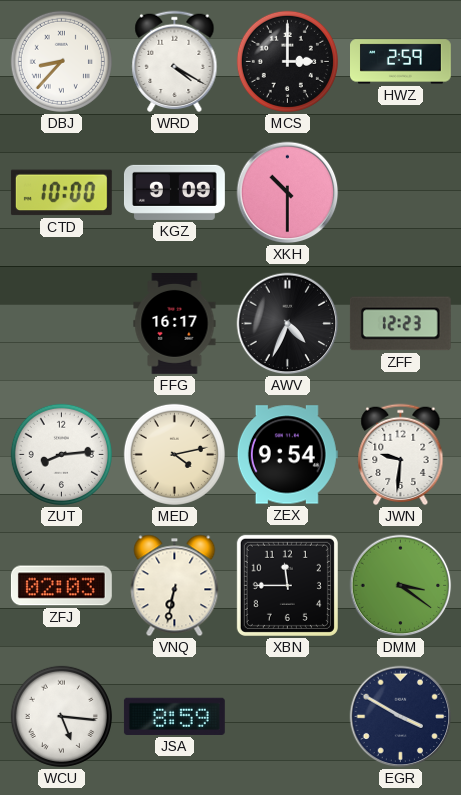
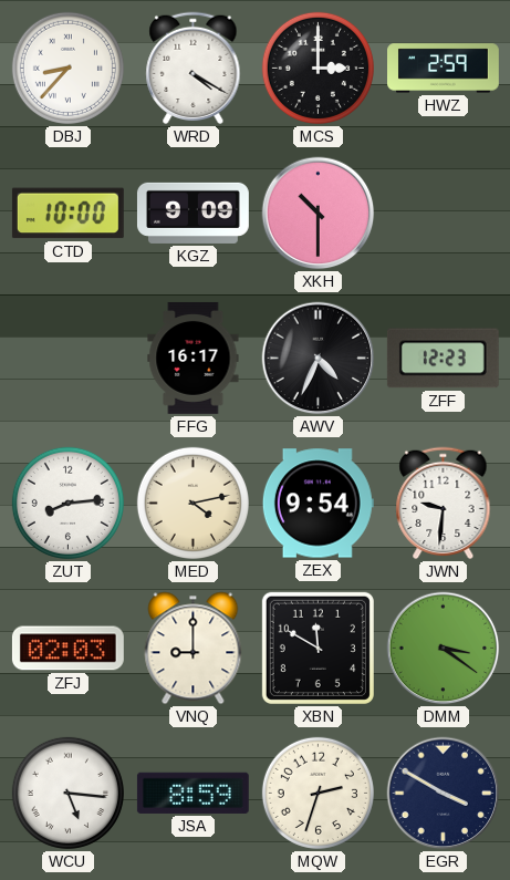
VNQ: 6:32 -> 9:00
XBN: 11:45 -> 11:50
MQW: none -> 2:33
